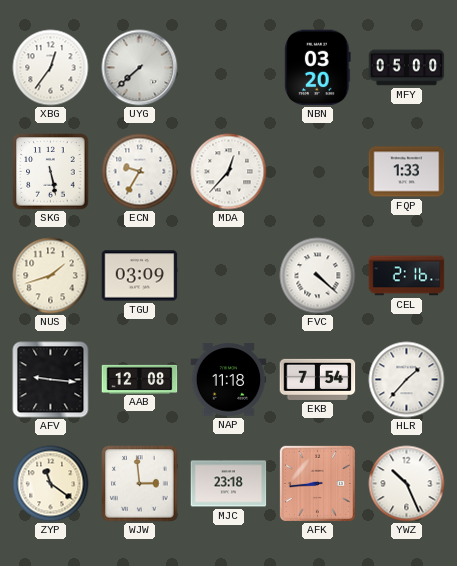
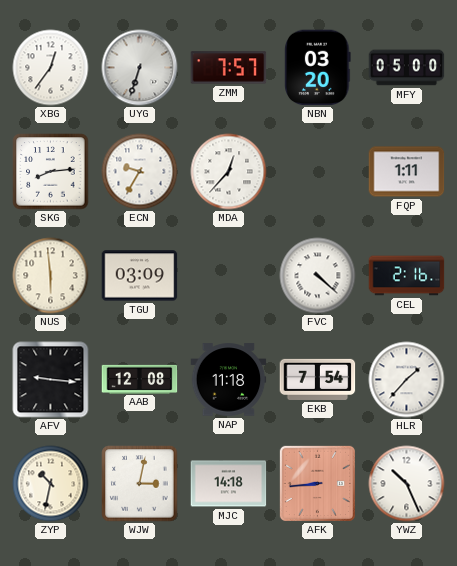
UYG: 7:38 -> 6:33
ZMM: none -> 7:57
SKG: 5:28 -> 8:14
FQP: 1:33 -> 1:11
NUS: 1:42 -> 5:59
ZYP: 11:21 -> 10:32
WJW: 2:59 -> 3:02
MJC: 23:18 -> 14:18
